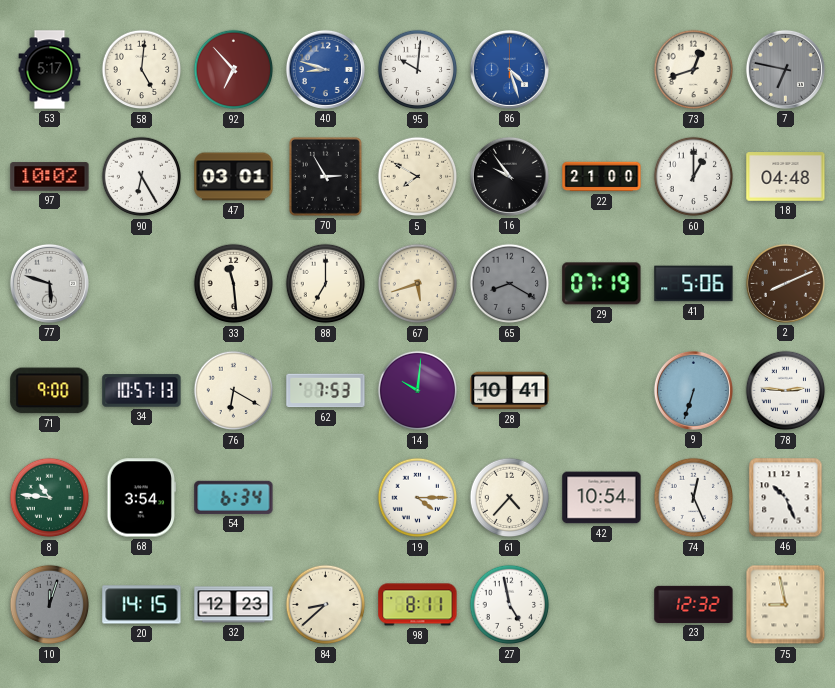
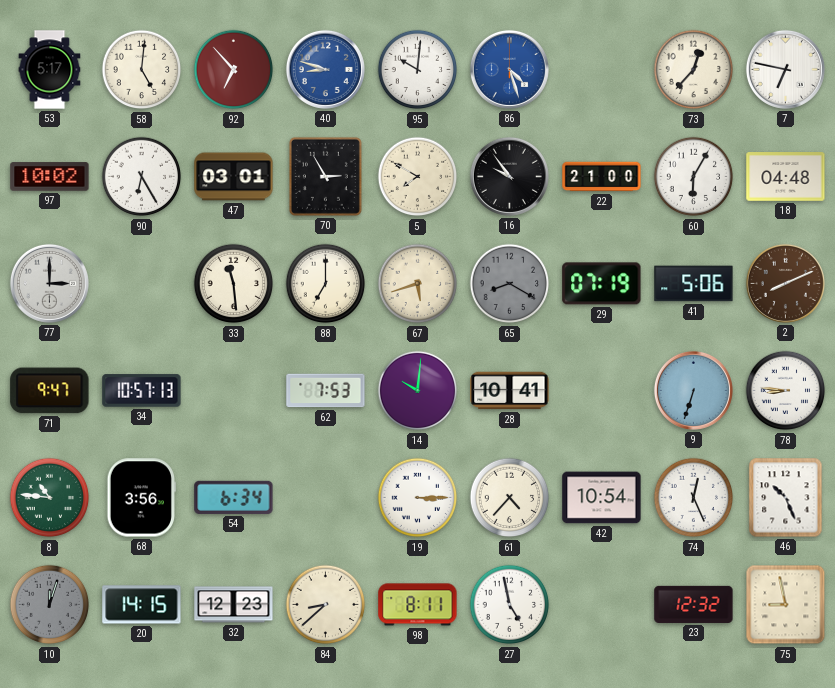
73: 12:42 -> 12:37
7 dial: grey -> white
60: 1:00 -> 6:05
77: 5:48 -> 3:00
71: 9:00 -> 9:47
76: 6:20 -> none
78: 2:46 -> 8:46
68: 3:54 -> 3:56
19: 4:15 -> 3:15
